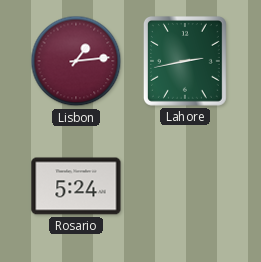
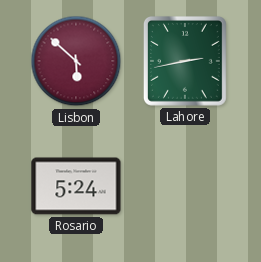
Lisbon: 1:14 -> 5:52
